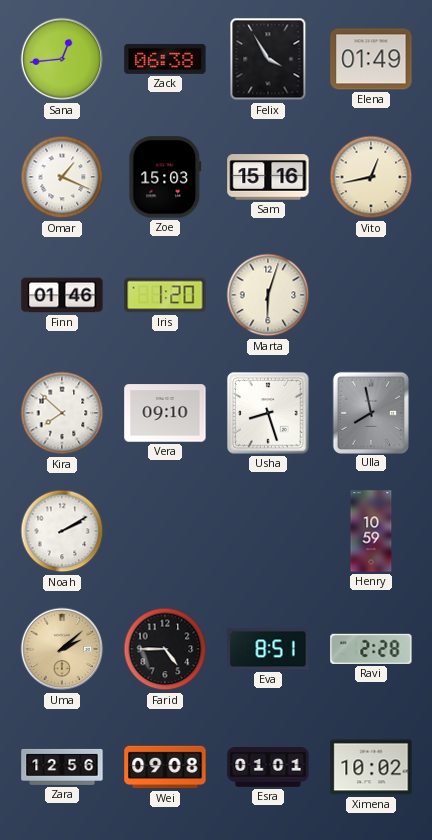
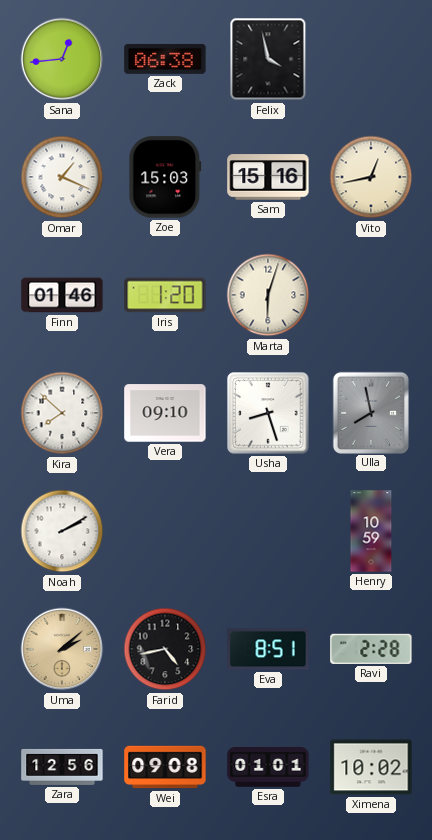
Felix: 3:55 -> 3:58
Elena: 01:49 -> none
Farid: 4:45 -> 4:43
